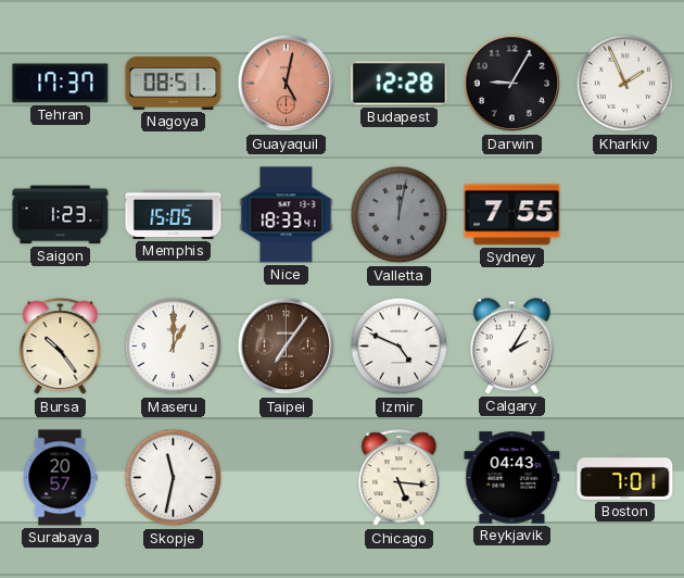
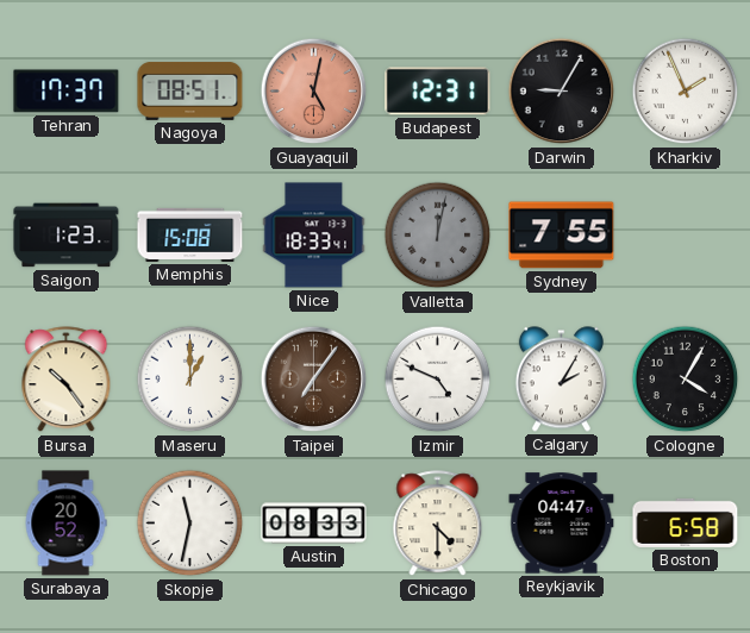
Budapest: 12:28 -> 12:31
Memphis: 15:05 -> 15:08
Cologne: none -> 4:05
Surabaya: 20:57 -> 20:52
Austin: none -> 08:33
Chicago: 5:16 -> 4:30
Reykjavik: 04:43 -> 04:47
Boston: 7:01 -> 6:58
